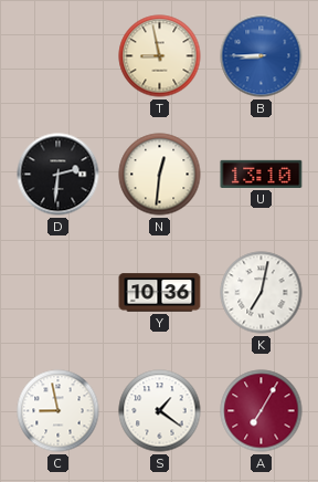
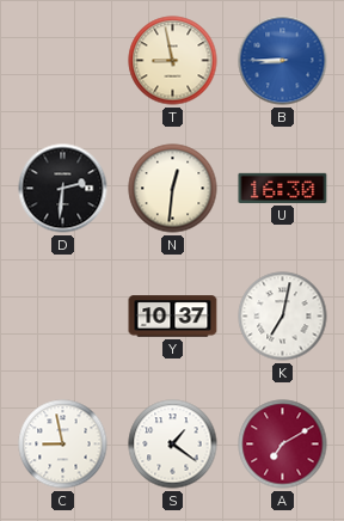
U: 13:10 -> 16:30
Y: 10:36 -> 10:37
A: 7:05 -> 7:10
